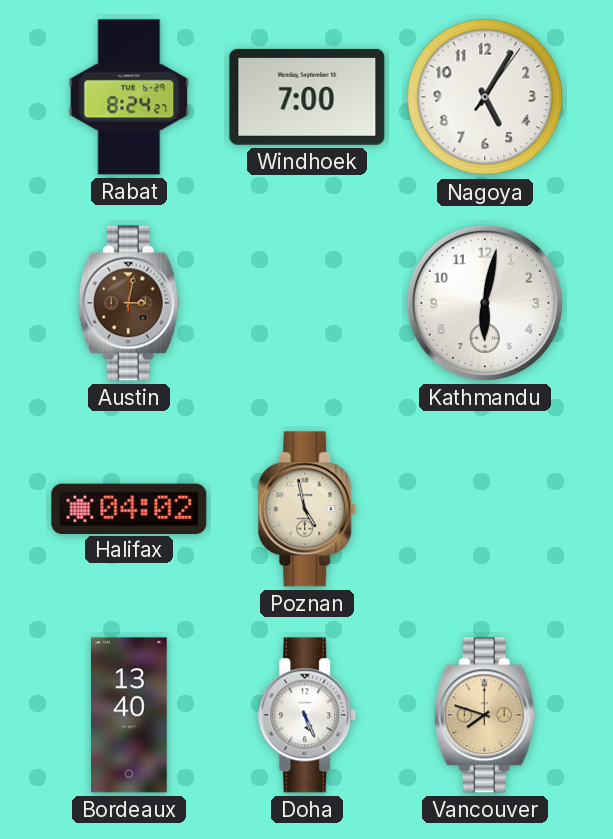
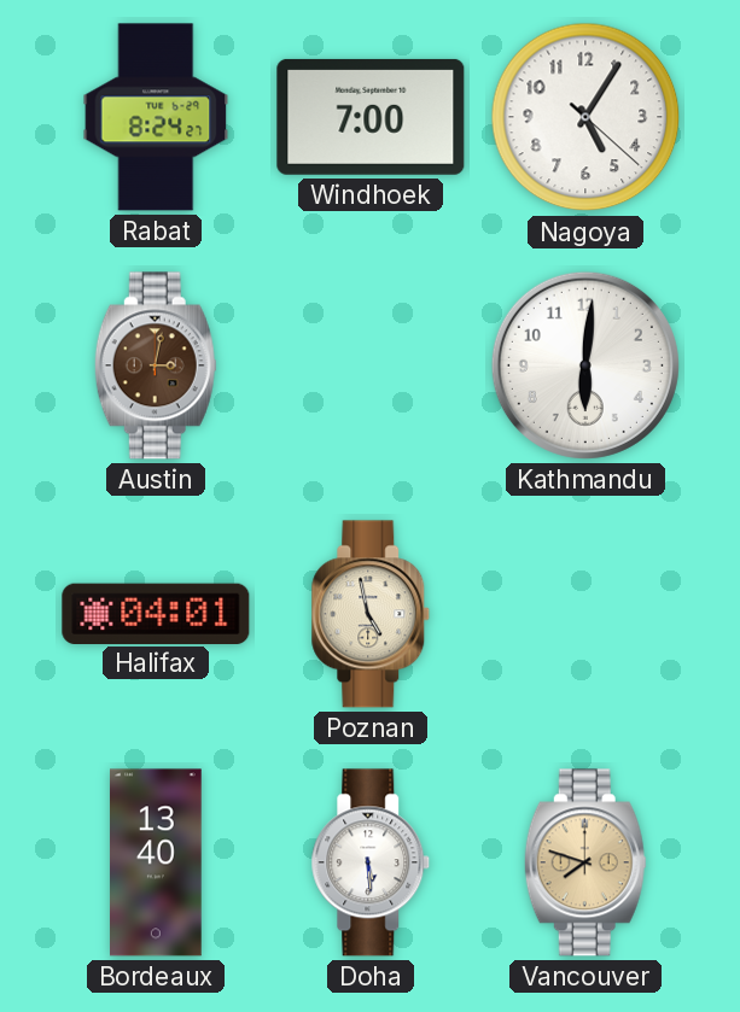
Nagoya: 5:05:06 -> 5:05:22
Kathmandu: 6:02 -> 6:01
Halifax: 04:02 -> 04:01
Doha: 5:26 -> 5:29
